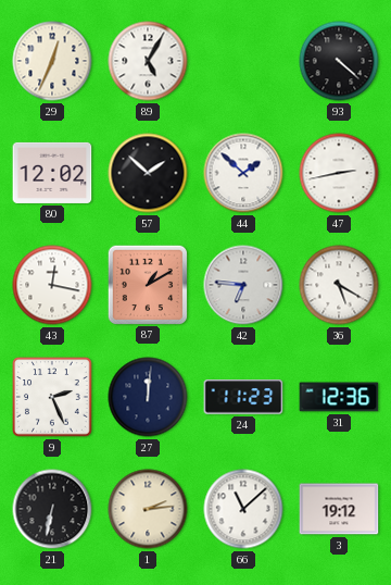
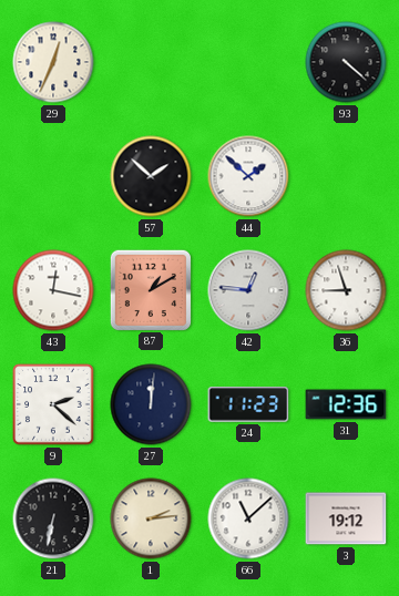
89: 5:05 -> none
80: 12:02 -> none
47: 2:43 -> none
42: 6:46 -> 12:46
36: 5:20 -> 8:57
9: 2:26 -> 2:22
